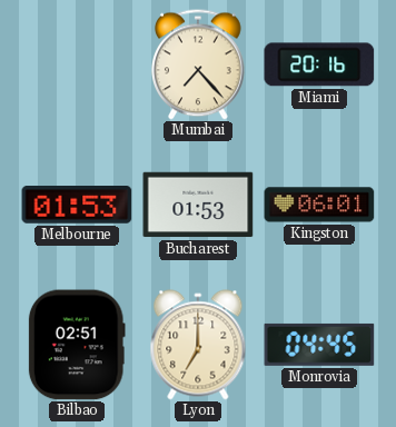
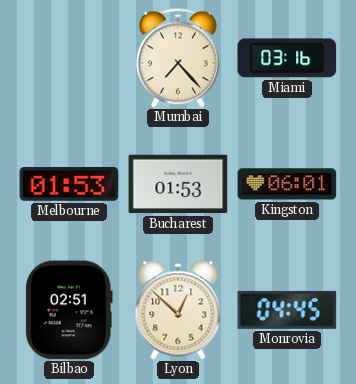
Miami: 20:16 -> 03:16
Lyon: 7:00 -> 12:52
